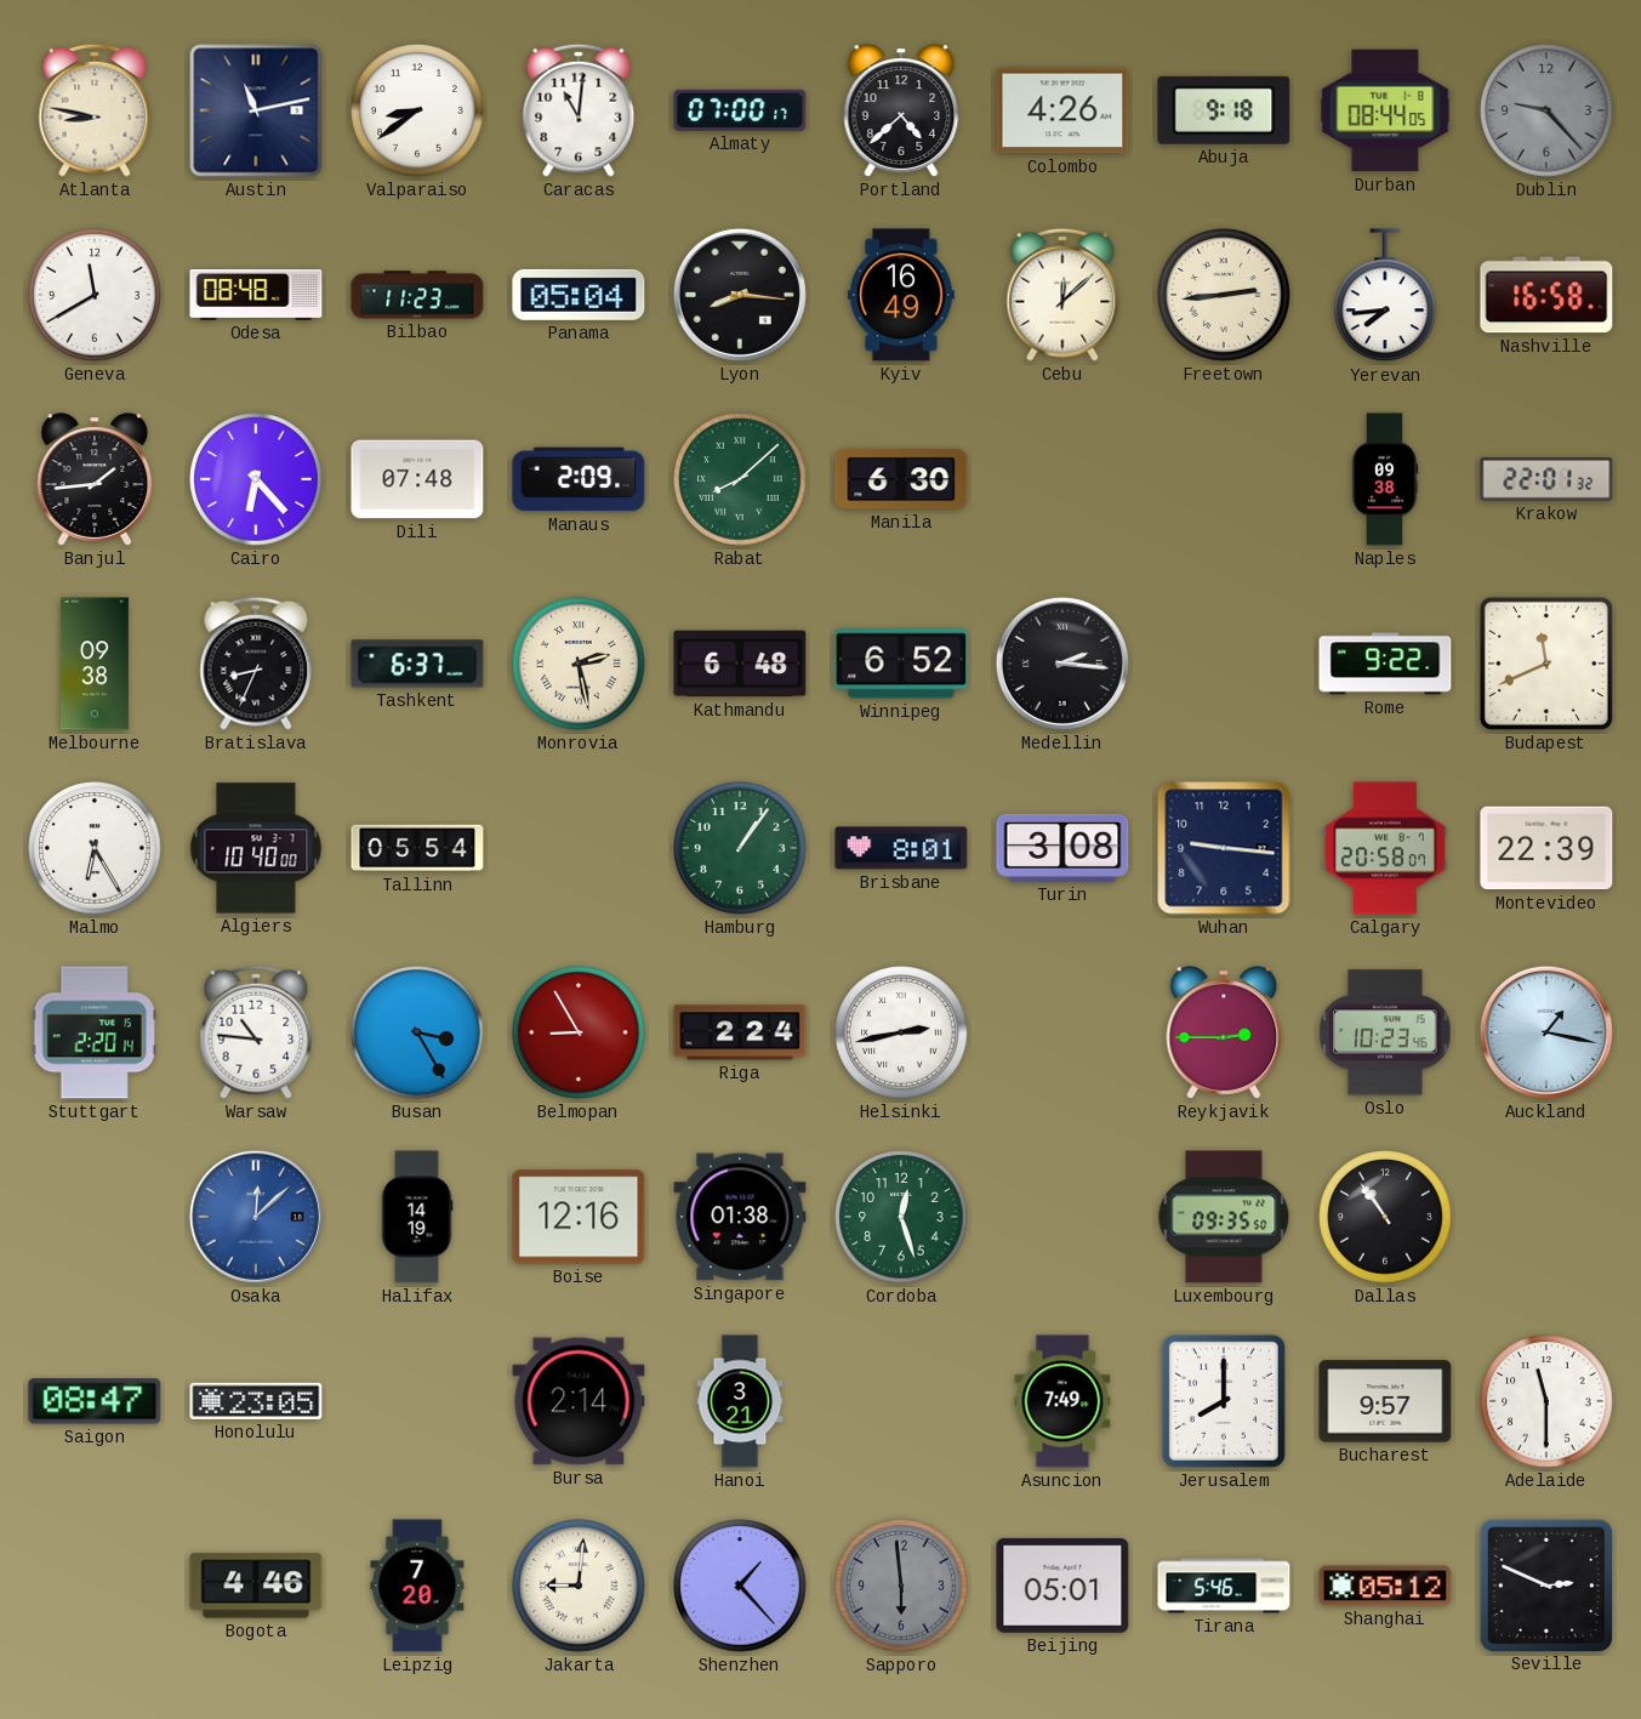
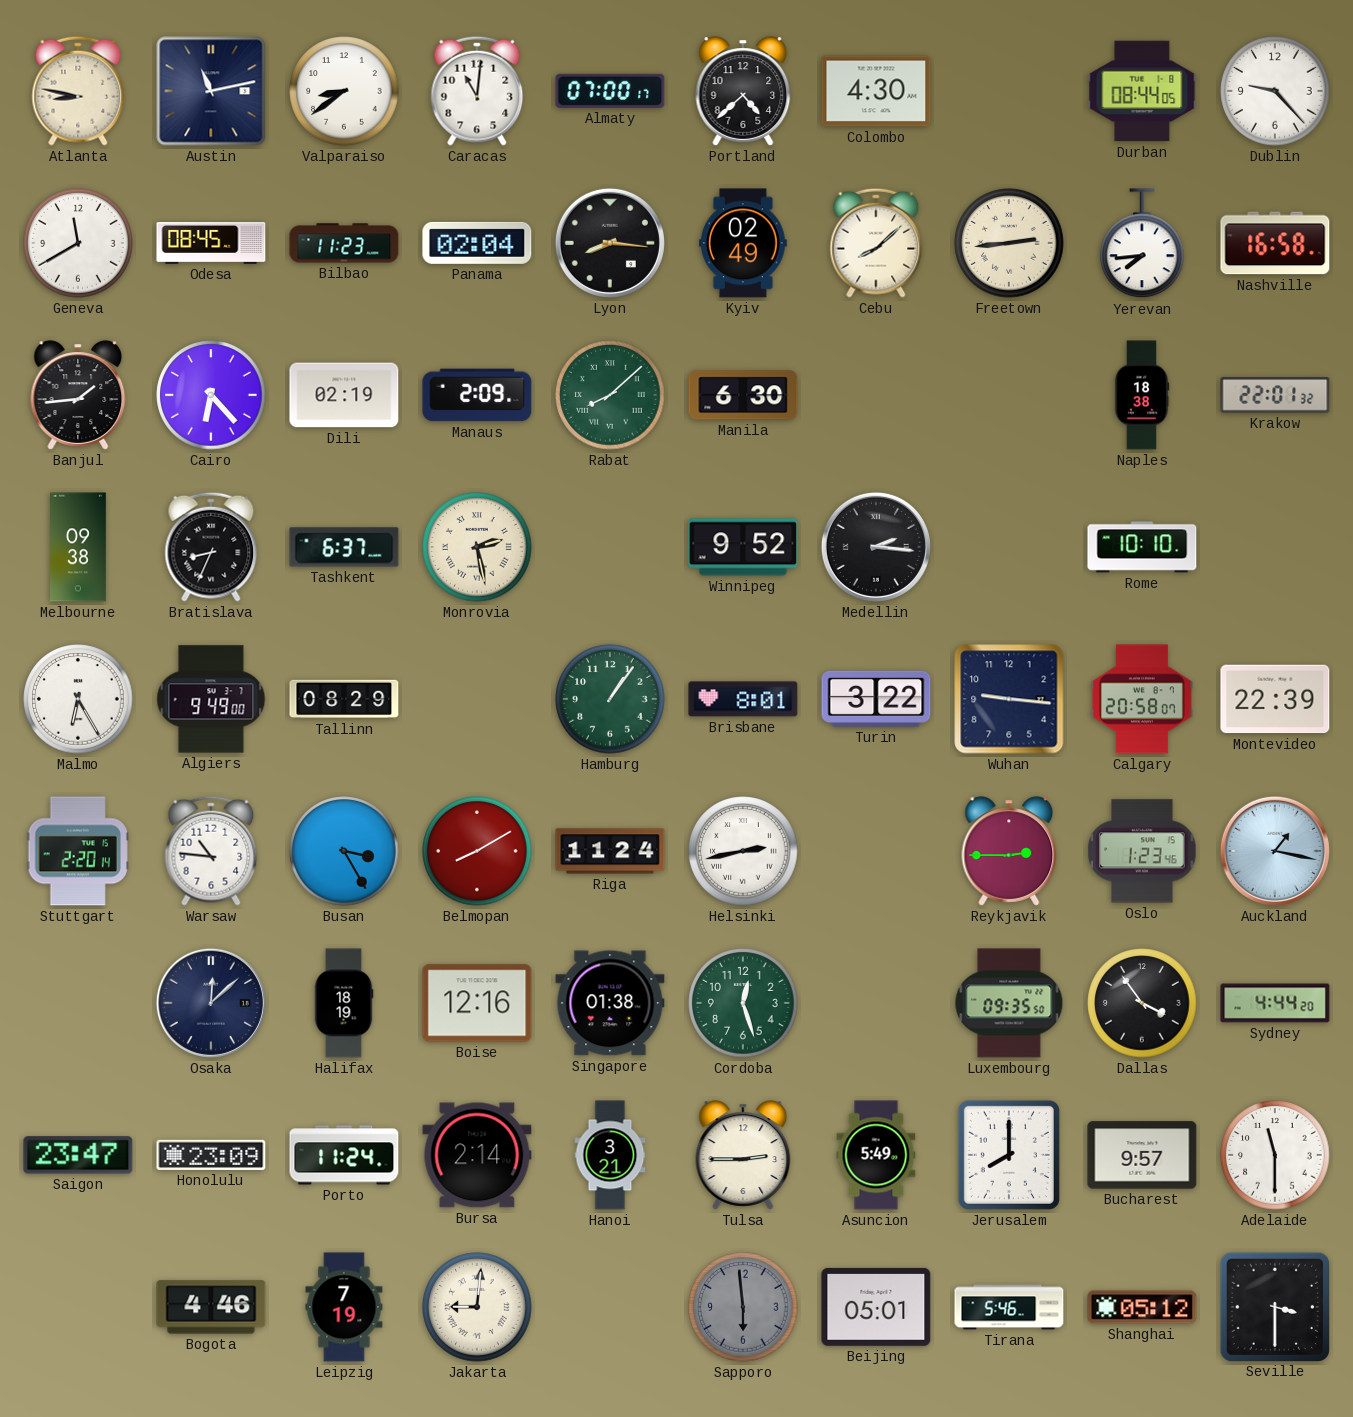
Colombo: 4:26 -> 4:30
Abuja: 9:18 -> none
Dublin dial: grey -> white
Odesa: 08:48 -> 08:45
Panama: 05:04 -> 02:04
Kyiv: 16:49 -> 02:49
Cebu: 12:08 -> 8:08
Dili: 07:48 -> 02:19
Naples: 09:38 -> 18:38
Kathmandu: 6:48 -> none
Winnipeg: 6:52 -> 9:52
Rome: 9:22 -> 10:10
Budapest: 11:41 -> none
Algiers: 10:40 -> 9:49
Tallinn: 05:54 -> 08:29
Turin: 3:08 -> 3:22
Belmopan: 8:55 -> 8:10
Riga: 2:24 -> 11:24
Oslo: 10:23 -> 1:23
Osaka dial: blue -> navy
Halifax: 14:19 -> 18:19
Dallas: 10:54 -> 3:54
Sydney: none -> 4:44
Saigon: 08:47 -> 23:47
Honolulu: 23:05 -> 23:09
Porto: none -> 11:24
Tulsa: none -> 2:45
Asuncion: 7:49 -> 5:49
Leipzig: 7:20 -> 7:19
Shenzhen: 1:23 -> none
Seville: 2:49 -> 3:30
